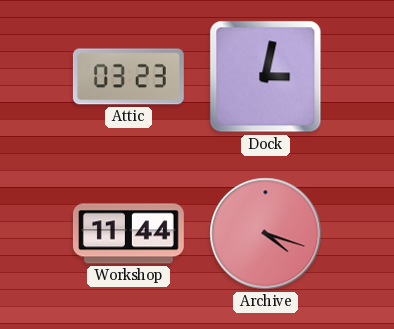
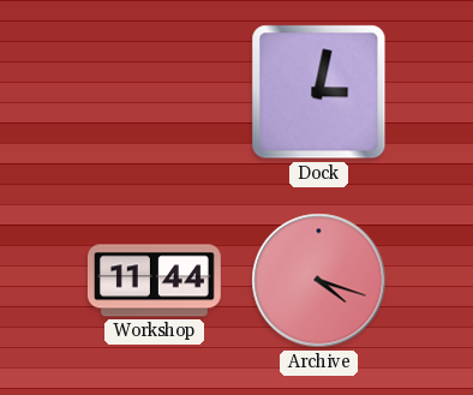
Attic: 03:23 -> none
